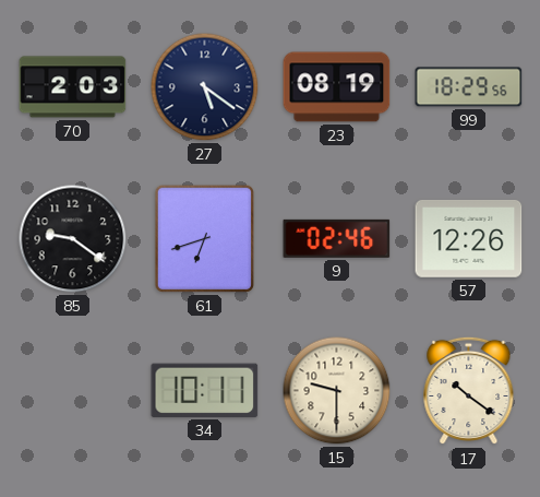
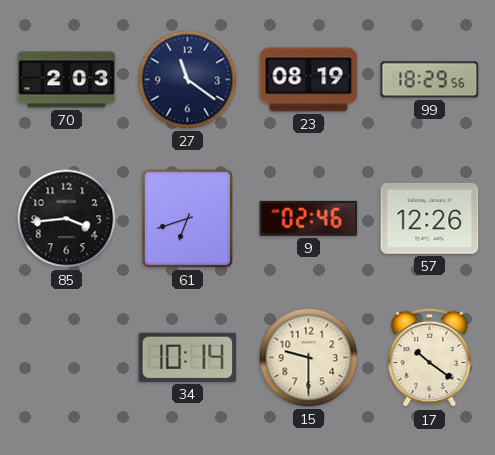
27: 5:21 -> 11:21
85: 9:21 -> 3:44
34: 10:11 -> 10:14
